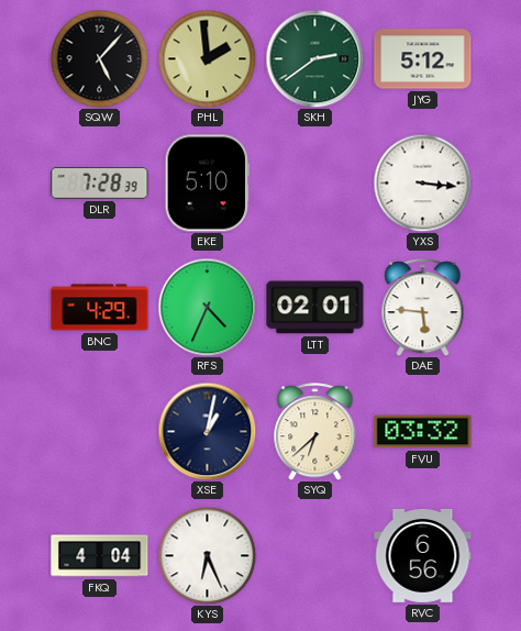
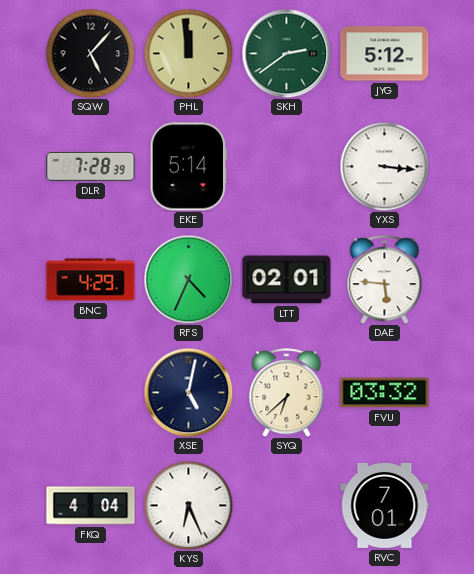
PHL: 1:59 -> 11:59
EKE: 5:10 -> 5:14
XSE: 1:02 -> 5:02
RVC: 6:56 -> 7:01
